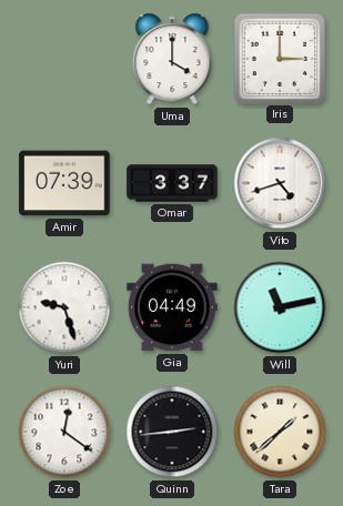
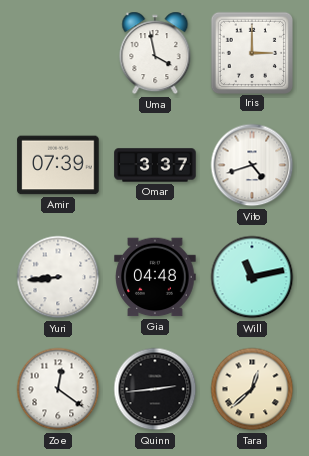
Uma: 4:00 -> 3:58
Yuri: 9:27 -> 8:44
Gia: 04:49 -> 04:48
Tara: 1:38 -> 12:38
